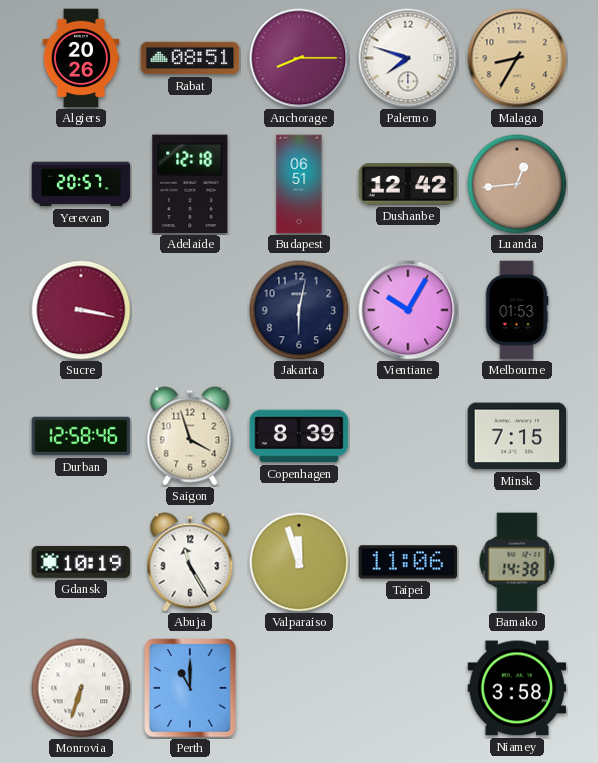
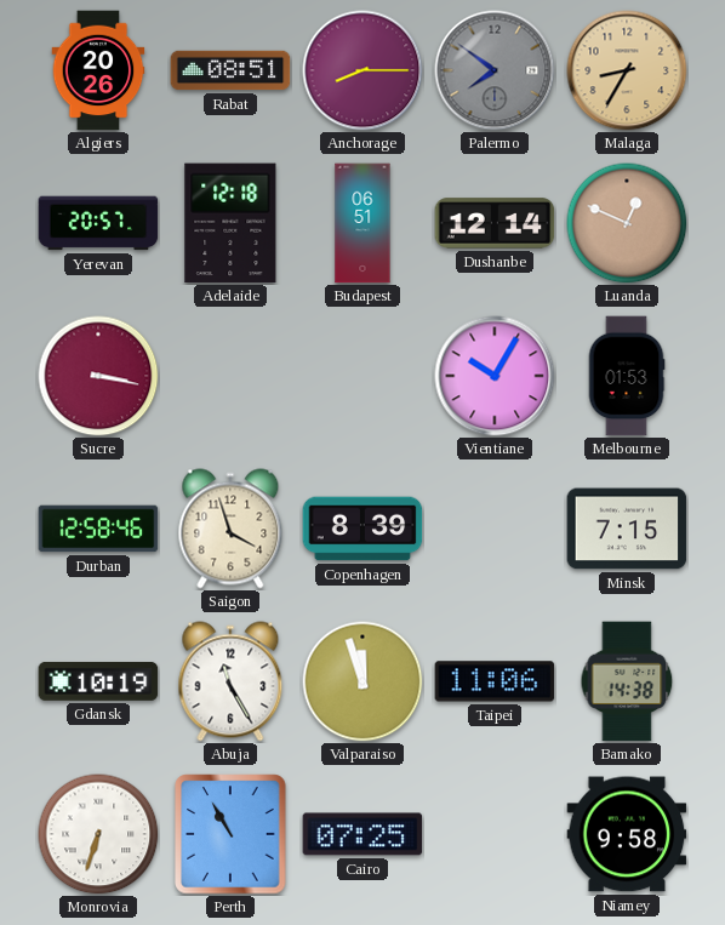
Palermo: 7:48 -> 7:51
Palermo dial: white -> grey
Dushanbe: 12:42 -> 12:14
Luanda: 12:44 -> 12:49
Jakarta: 6:02 -> none
Perth: 11:00 -> 10:55
Cairo: none -> 07:25
Niamey: 3:58 -> 9:58
